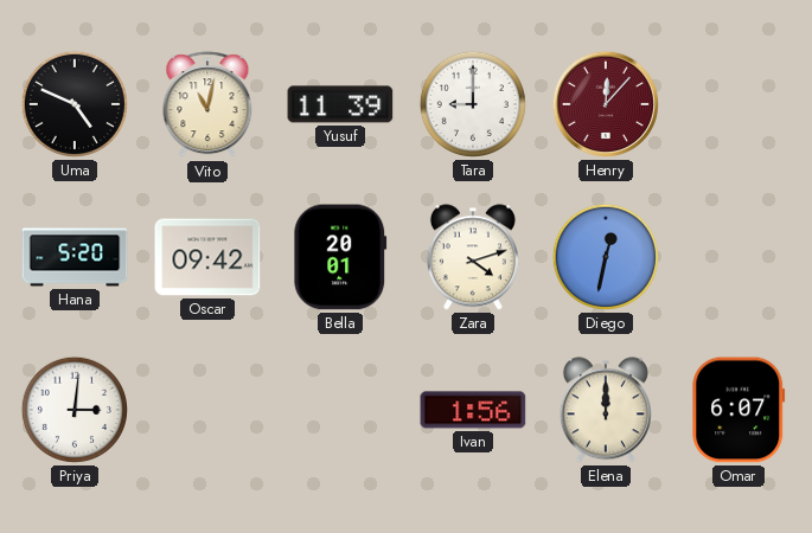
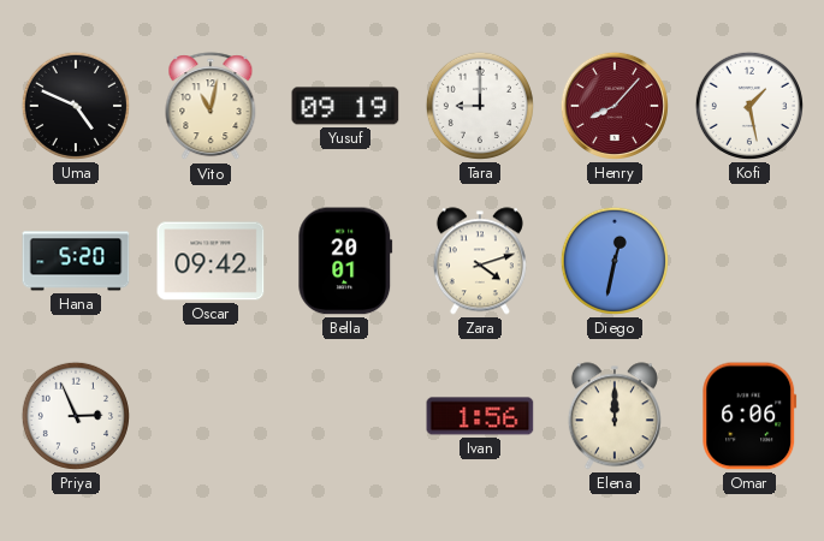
Yusuf: 11:39 -> 09:19
Henry: 12:07 -> 8:07
Kofi: none -> 1:28
Priya: 3:01 -> 2:56
Omar: 6:07 -> 6:06
